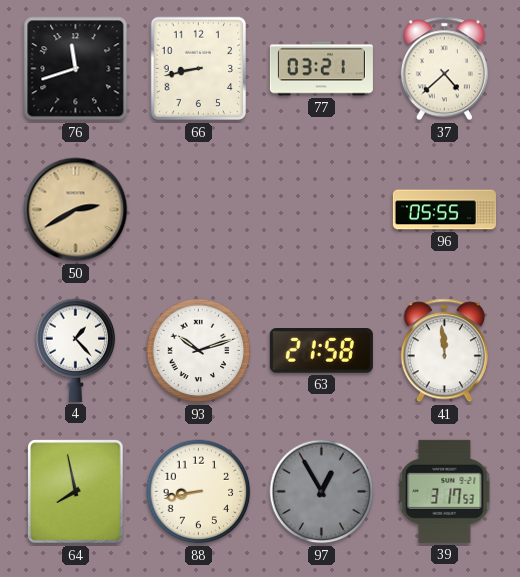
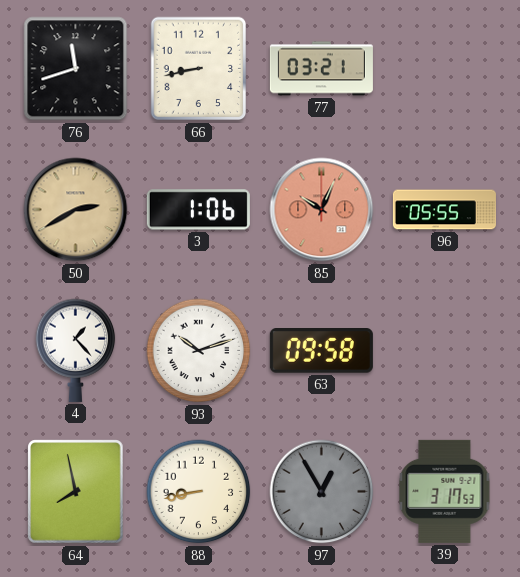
37: 4:38 -> none
3: none -> 1:06
85: none -> 10:04
63: 21:58 -> 09:58
41: 11:59 -> none
